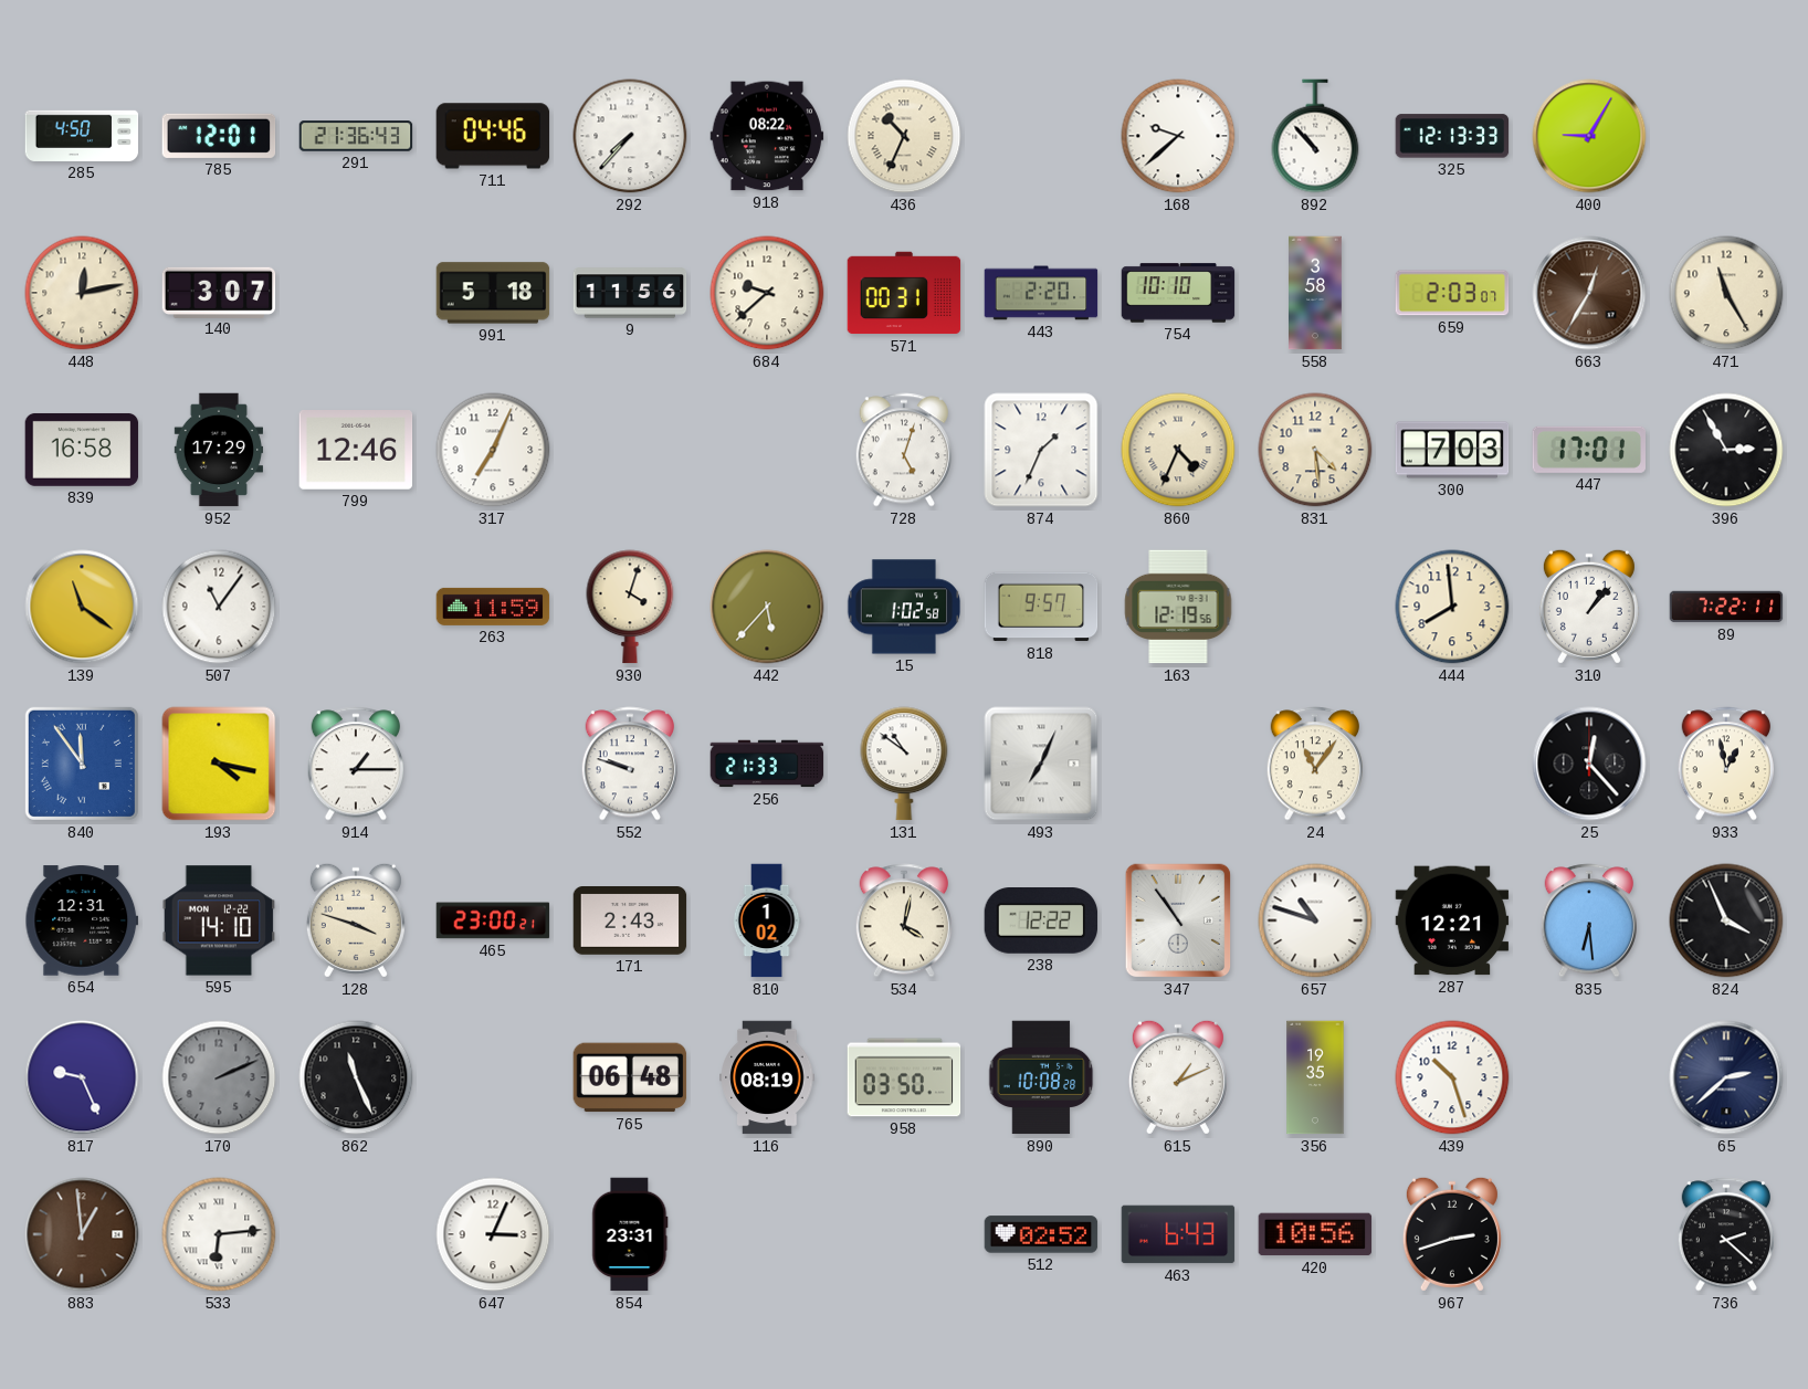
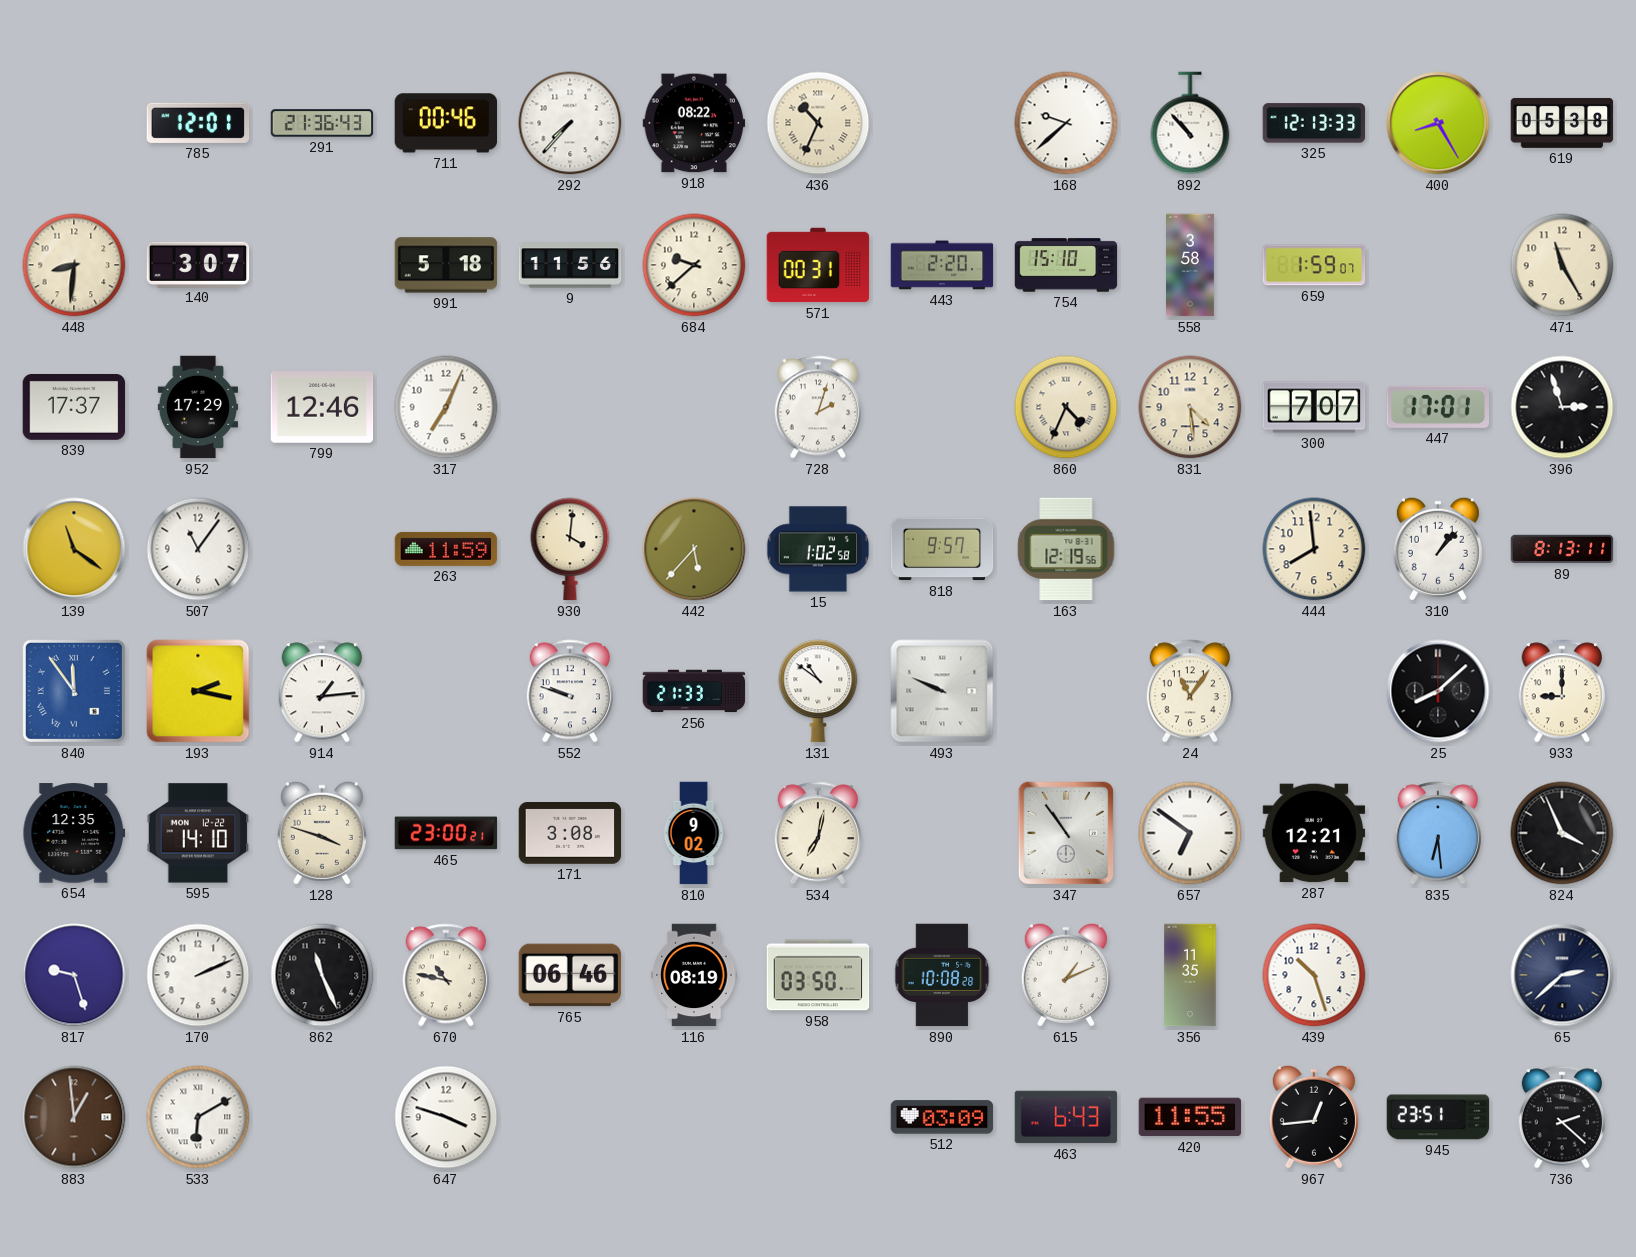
285: 4:50 -> none
711: 04:46 -> 00:46
400: 9:05 -> 8:25
619: none -> 05:38
448: 12:13 -> 8:31
754: 10:10 -> 15:10
659: 2:03 -> 1:59
663: 12:35 -> none
839: 16:58 -> 17:37
728: 5:03 -> 2:03
874: 1:34 -> none
300: 7:03 -> 7:07
396: 2:55 -> 2:57
930: 4:03 -> 4:01
89: 7:22 -> 8:13
193: 4:17 -> 2:17
914: 1:15 -> 1:14
493: 7:04 -> 9:49
25: 12:23 -> 8:08
933: 12:58 -> 9:00
654: 12:31 -> 12:35
171: 2:43 -> 3:08
810: 1:02 -> 9:02
534: 4:02 -> 7:02
238: 12:22 -> none
657: 10:48 -> 6:51
817: 9:26 -> 9:27
170 dial: grey -> white
670: none -> 10:47
765: 06:48 -> 06:46
356: 19:35 -> 11:35
533: 6:14 -> 6:10
647: 3:04 -> 3:48
854: 23:31 -> none
512: 02:52 -> 03:09
420: 10:56 -> 11:55
967: 2:42 -> 12:44
945: none -> 23:51
